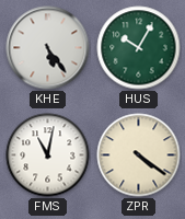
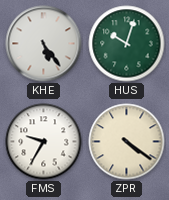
HUS: 10:05 -> 10:03
FMS: 11:02 -> 9:35
